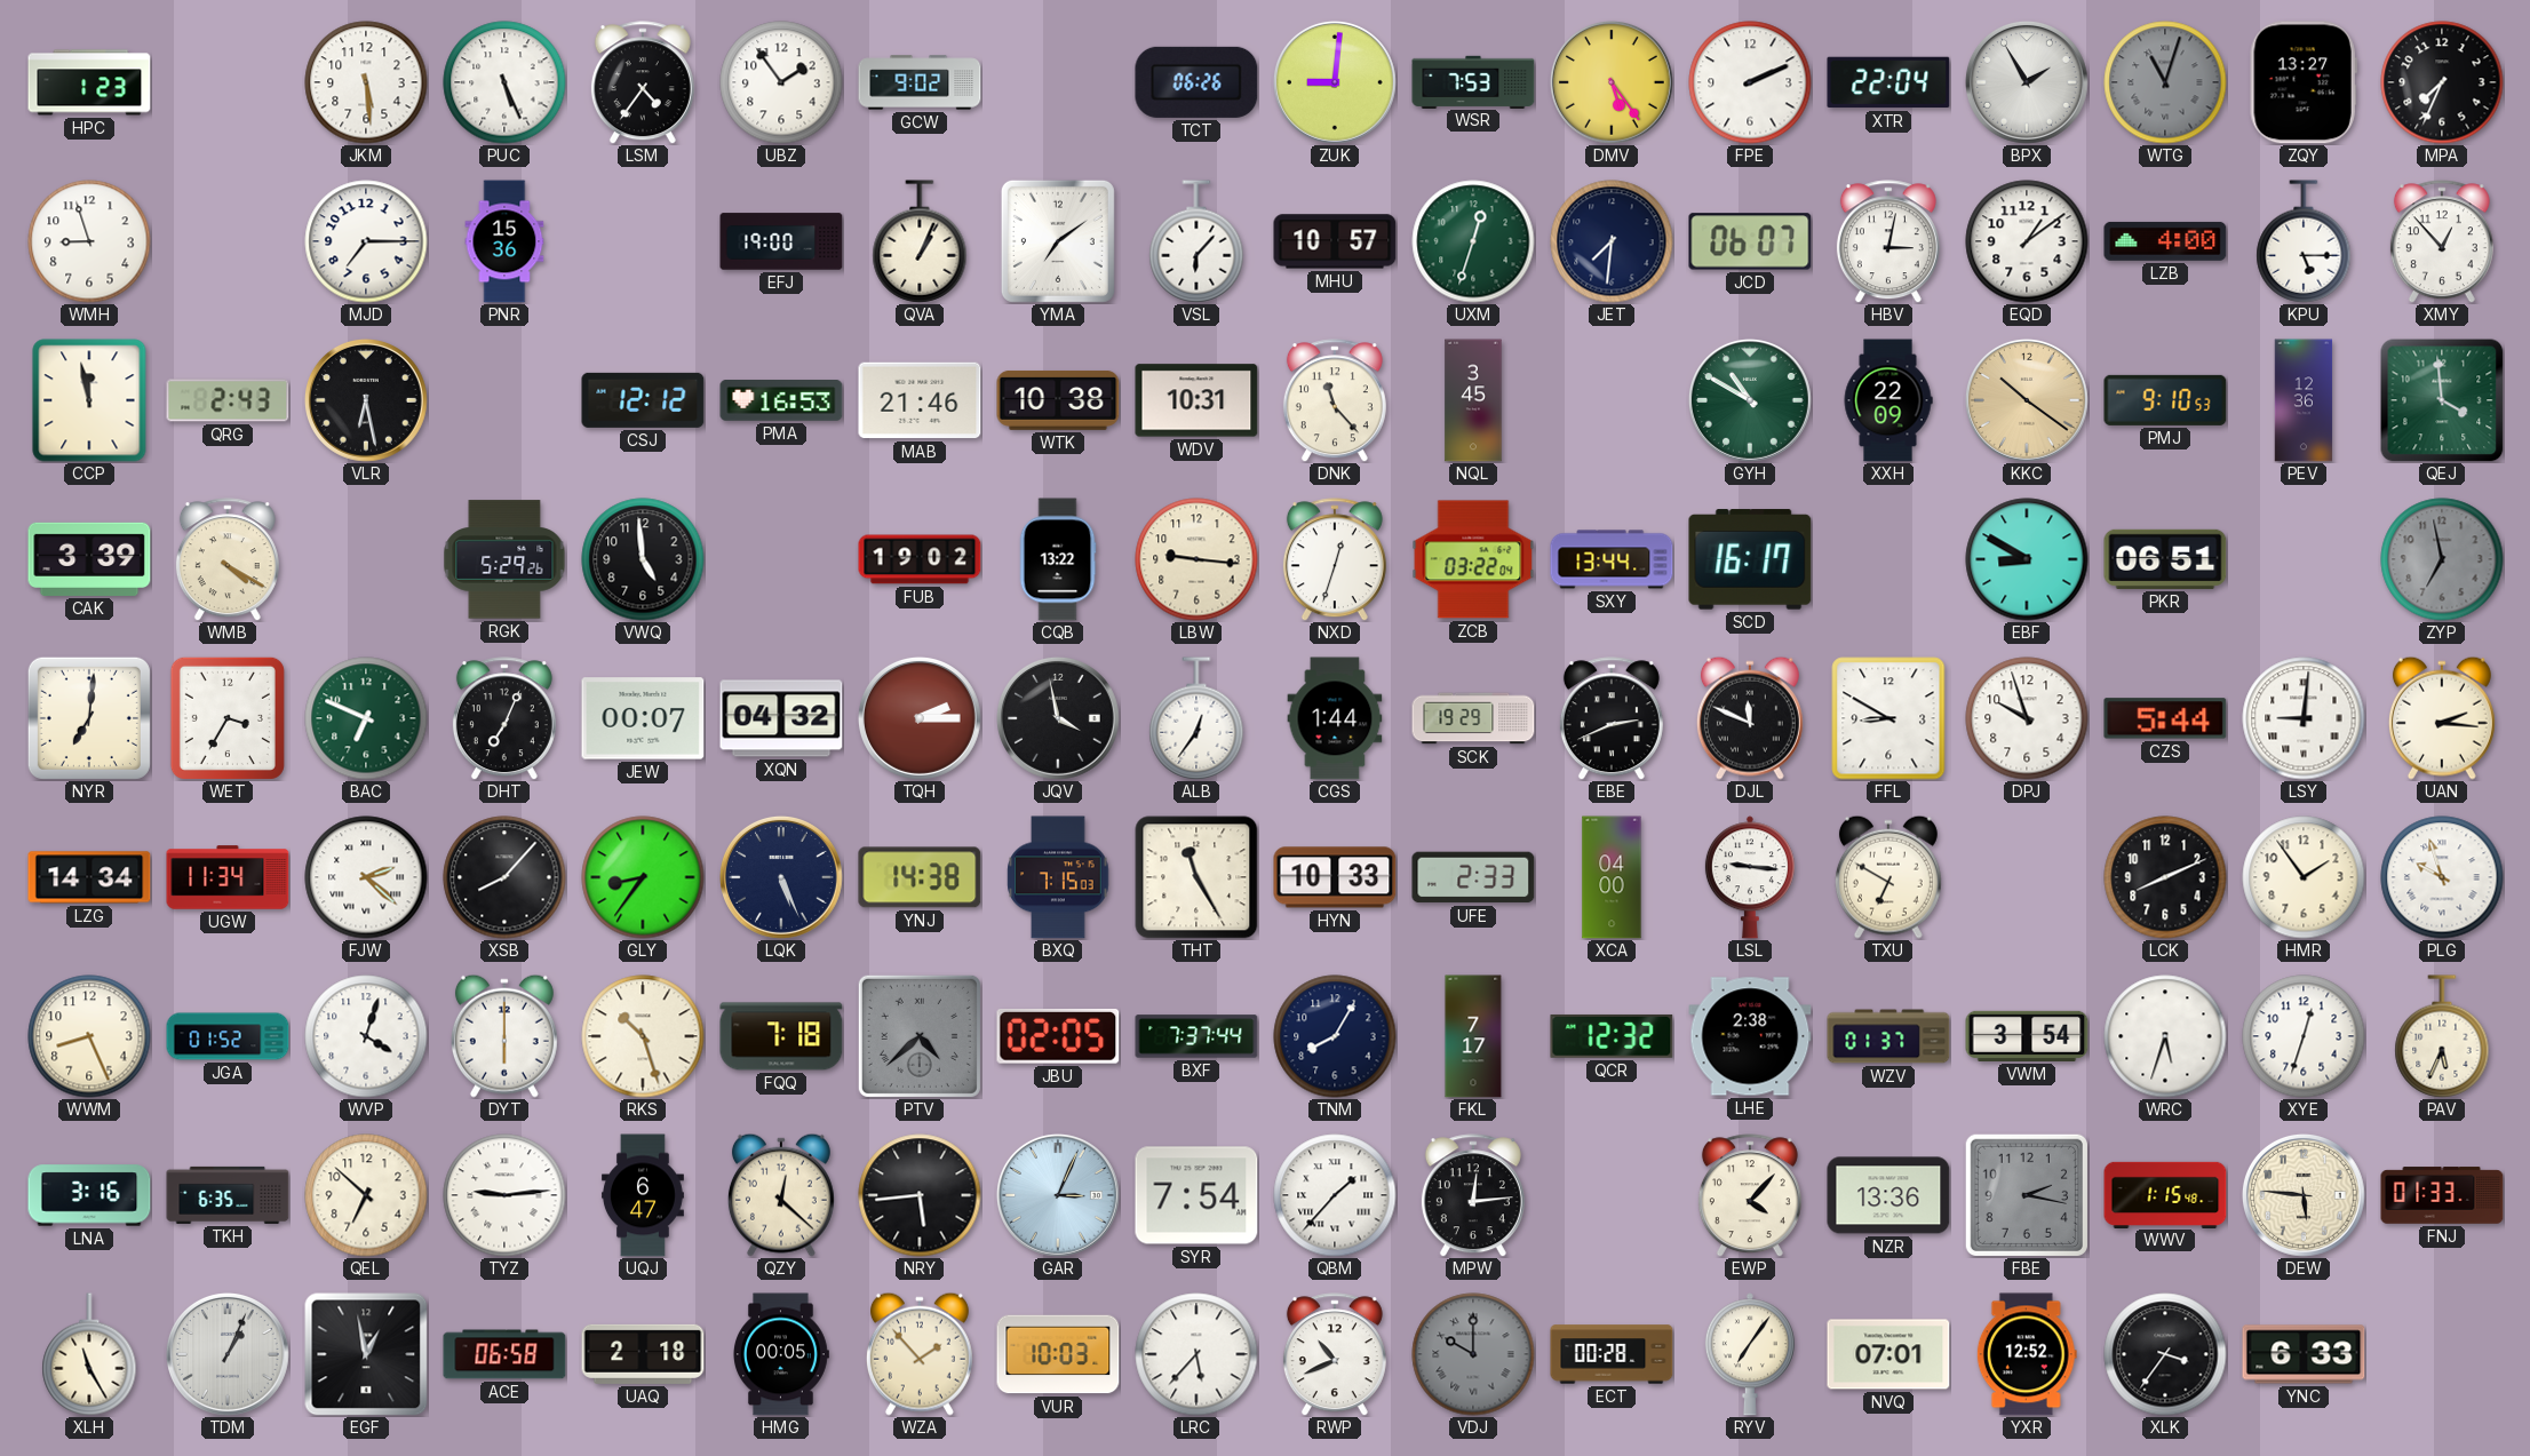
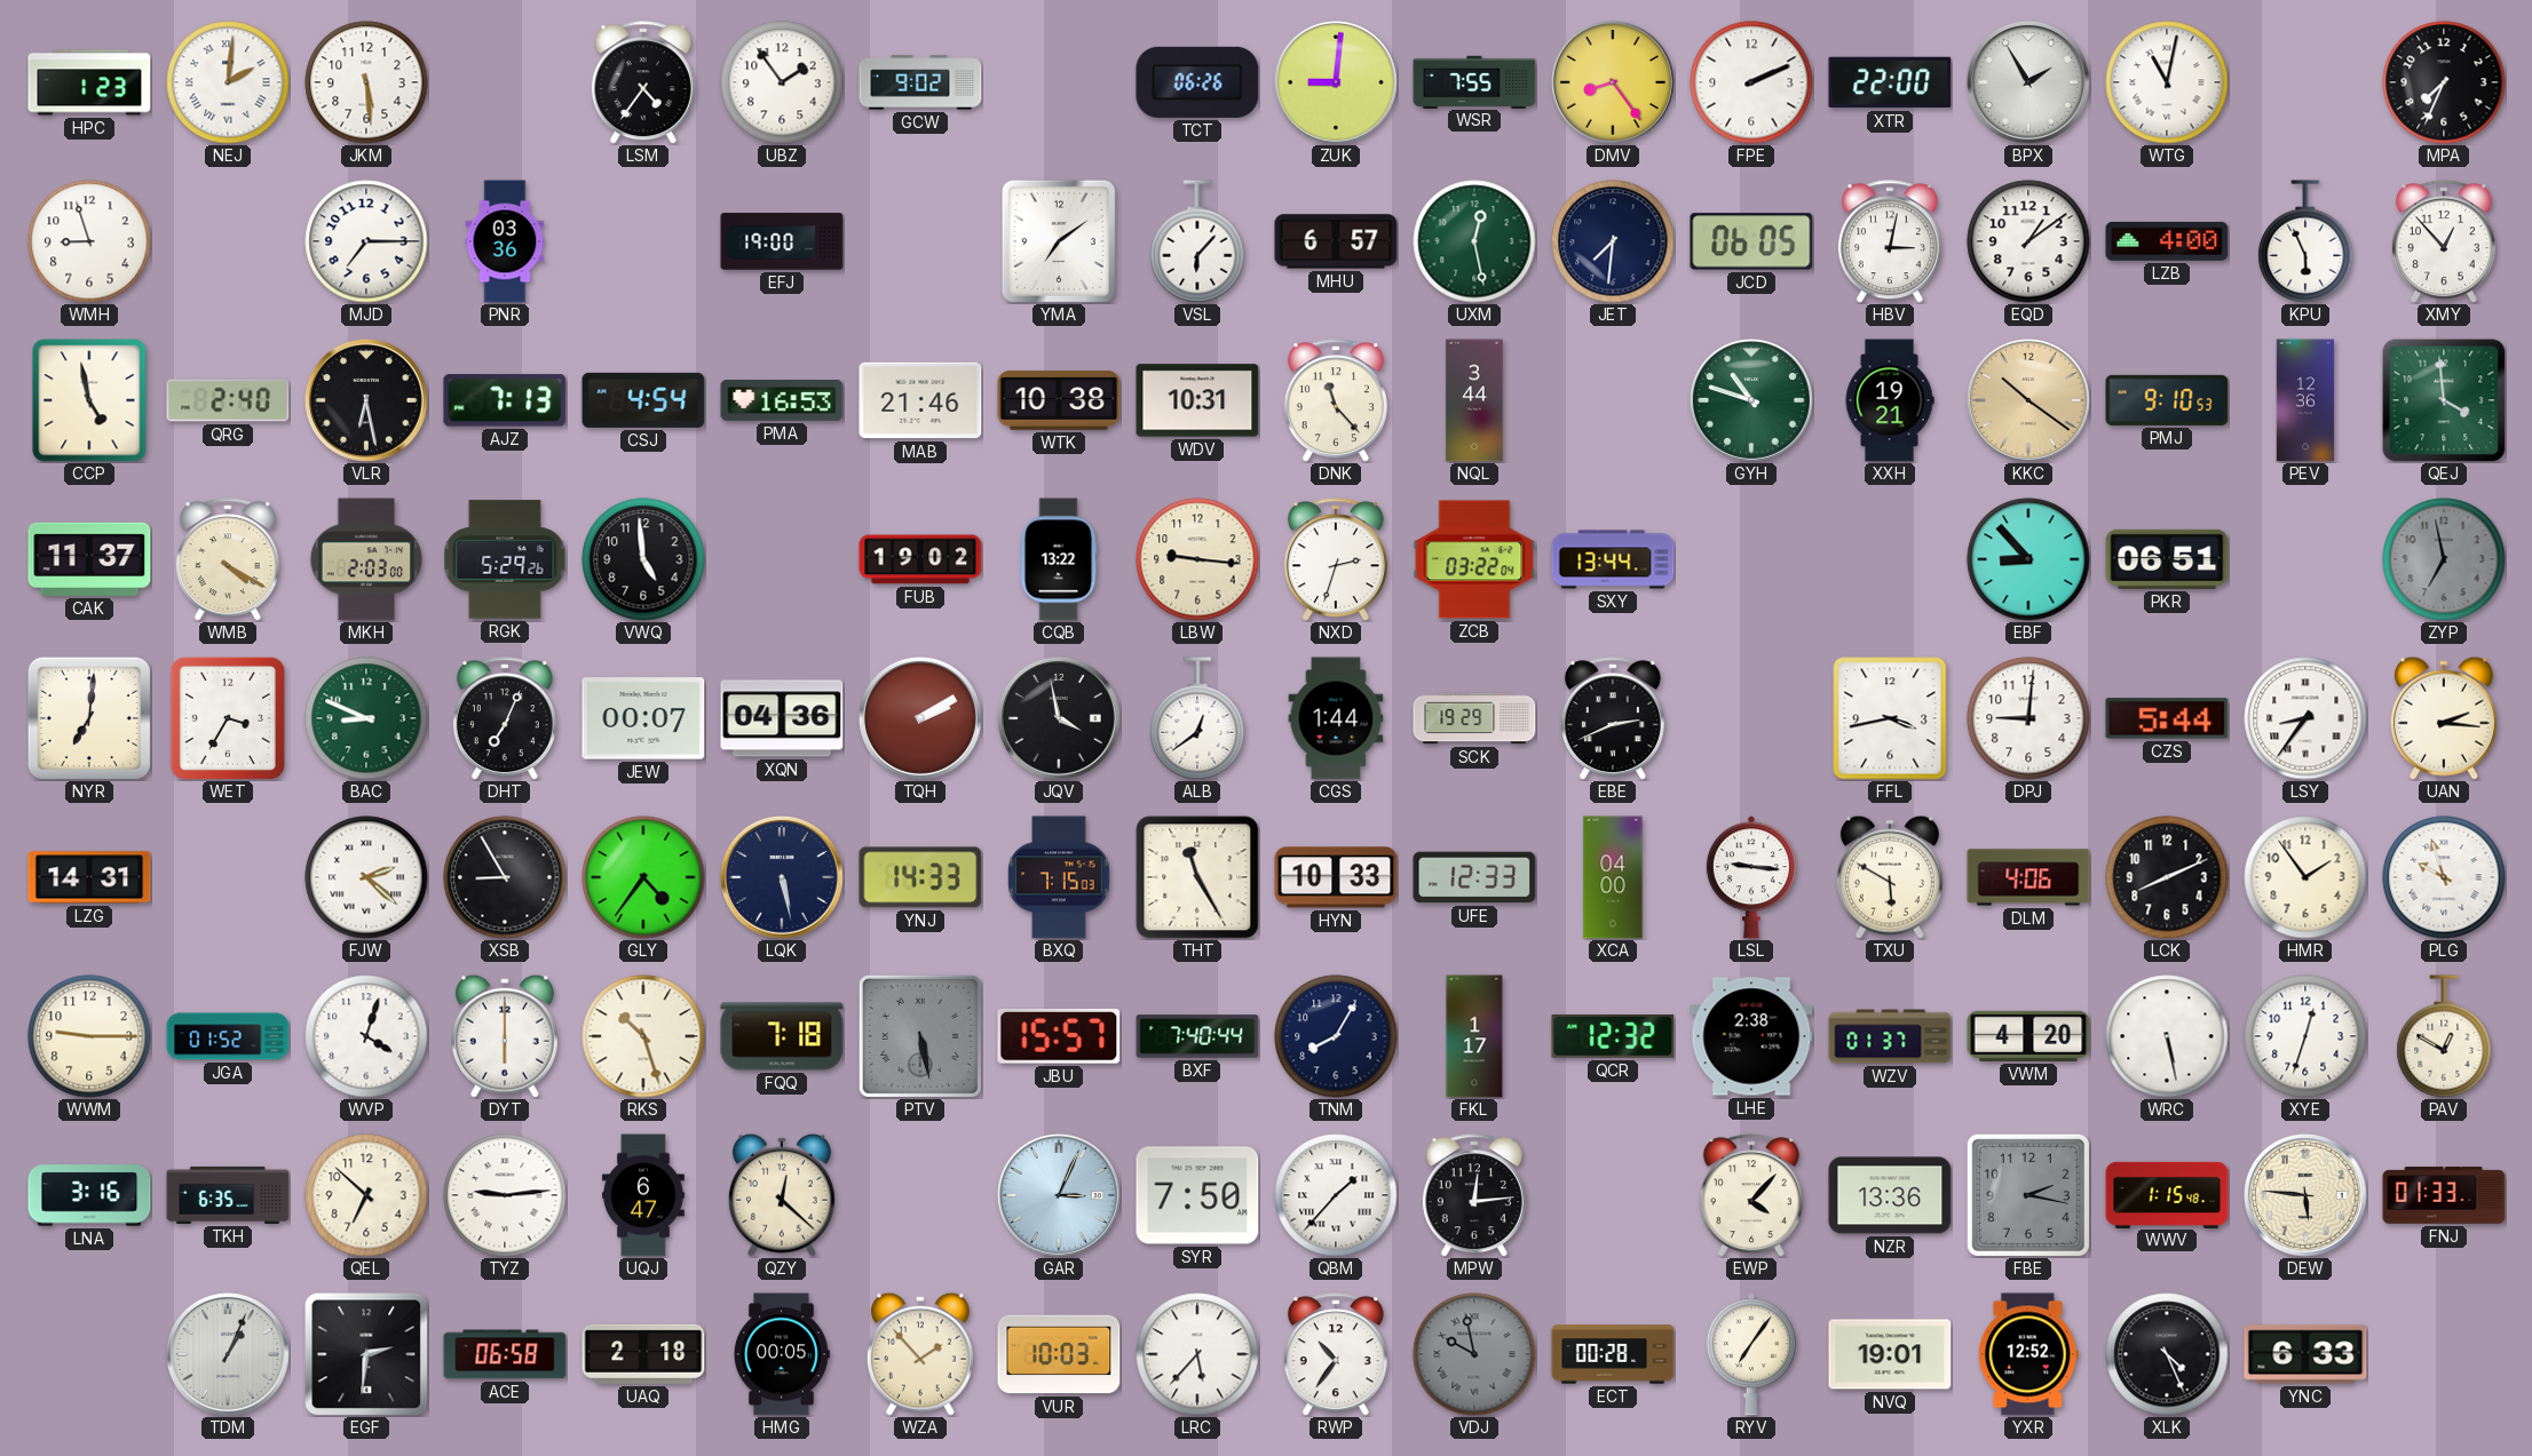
NEJ: none -> 2:01
PUC: 5:26 -> none
WSR: 7:53 -> 7:55
DMV: 5:24 -> 8:24
XTR: 22:04 -> 22:00
WTG: 11:03 -> 11:02
WTG dial: grey -> white
ZQY: 13:27 -> none
PNR: 15:36 -> 03:36
QVA: 1:04 -> none
MHU: 10:57 -> 6:57
UXM: 12:33 -> 12:28
JCD: 06:07 -> 06:05
KPU: 5:15 -> 5:56
CCP: 11:58 -> 4:58
QRG: 2:43 -> 2:40
AJZ: none -> 7:13
CSJ: 12:12 -> 4:54
NQL: 3:45 -> 3:44
GYH: 10:50 -> 10:48
XXH: 22:09 -> 19:21
CAK: 3:39 -> 11:37
MKH: none -> 2:03
NXD: 12:33 -> 2:33
SCD: 16:17 -> none
EBF: 8:50 -> 8:53
BAC: 6:49 -> 8:49
XQN: 04:32 -> 04:36
TQH: 2:15 -> 2:10
ALB: 12:36 -> 12:39
DJL: 11:49 -> none
FFL: 8:50 -> 3:43
DPJ: 9:57 -> 9:01
LSY: 9:01 -> 8:36
LZG: 14:34 -> 14:31
UGW: 11:34 -> none
XSB: 8:07 -> 8:55
GLY: 8:36 -> 4:36
LQK: 5:26 -> 5:28
YNJ: 14:38 -> 14:33
UFE: 2:33 -> 12:33
TXU: 6:50 -> 5:50
DLM: none -> 4:06
WWM: 8:26 -> 9:15
PTV: 4:38 -> 5:28
JBU: 02:05 -> 15:57
BXF: 7:37 -> 7:40
FKL: 7:17 -> 1:17
VWM: 3:54 -> 4:20
WRC: 5:33 -> 5:28
PAV: 5:34 -> 12:50
NRY: 5:44 -> none
SYR: 7:54 -> 7:50
XLH: 11:25 -> none
EGF: 12:58 -> 2:31
RWP: 10:41 -> 10:36
VDJ: 10:00 -> 9:58
NVQ: 07:01 -> 19:01
XLK: 3:36 -> 4:26
